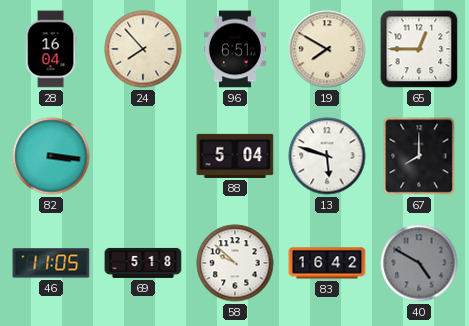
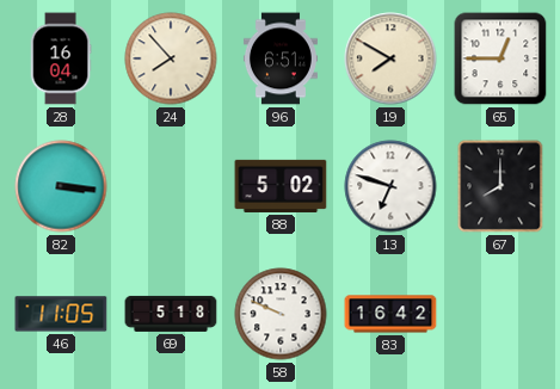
88: 5:04 -> 5:02
13: 5:48 -> 6:48
58: 9:52 -> 9:49
40: 4:50 -> none
